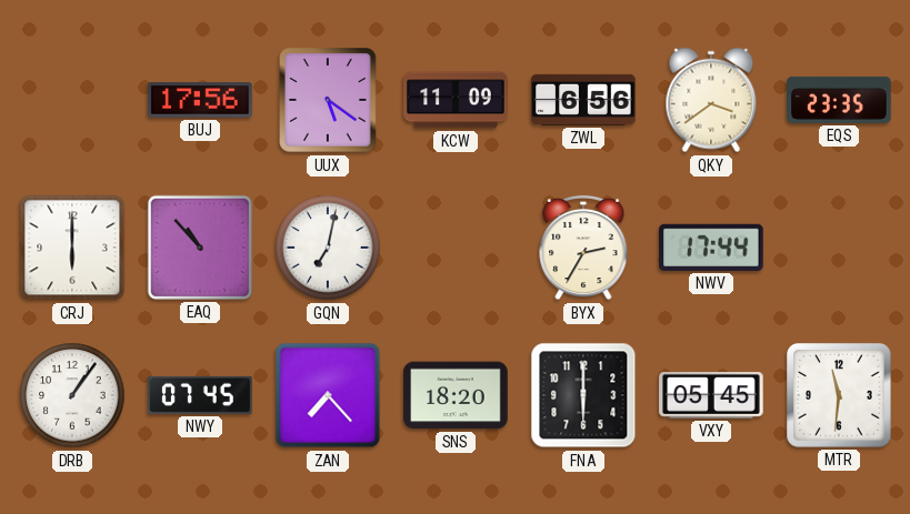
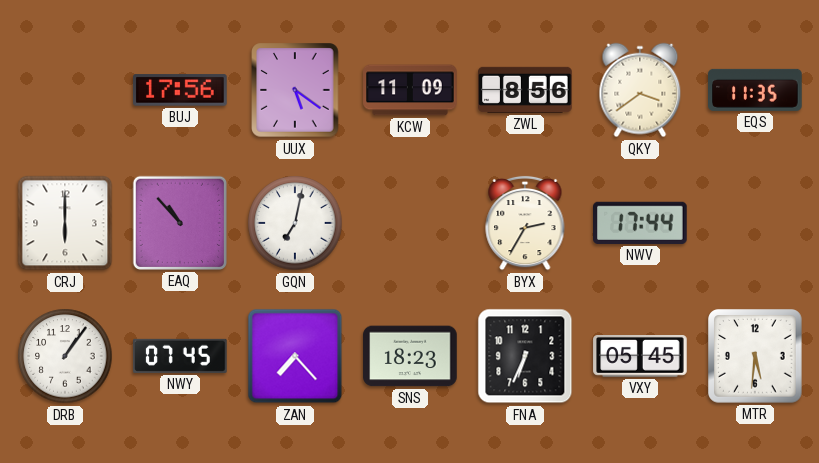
ZWL: 6:56 -> 8:56
EQS: 23:35 -> 11:35
SNS: 18:20 -> 18:23
FNA: 6:00 -> 6:34
MTR: 11:31 -> 5:31
